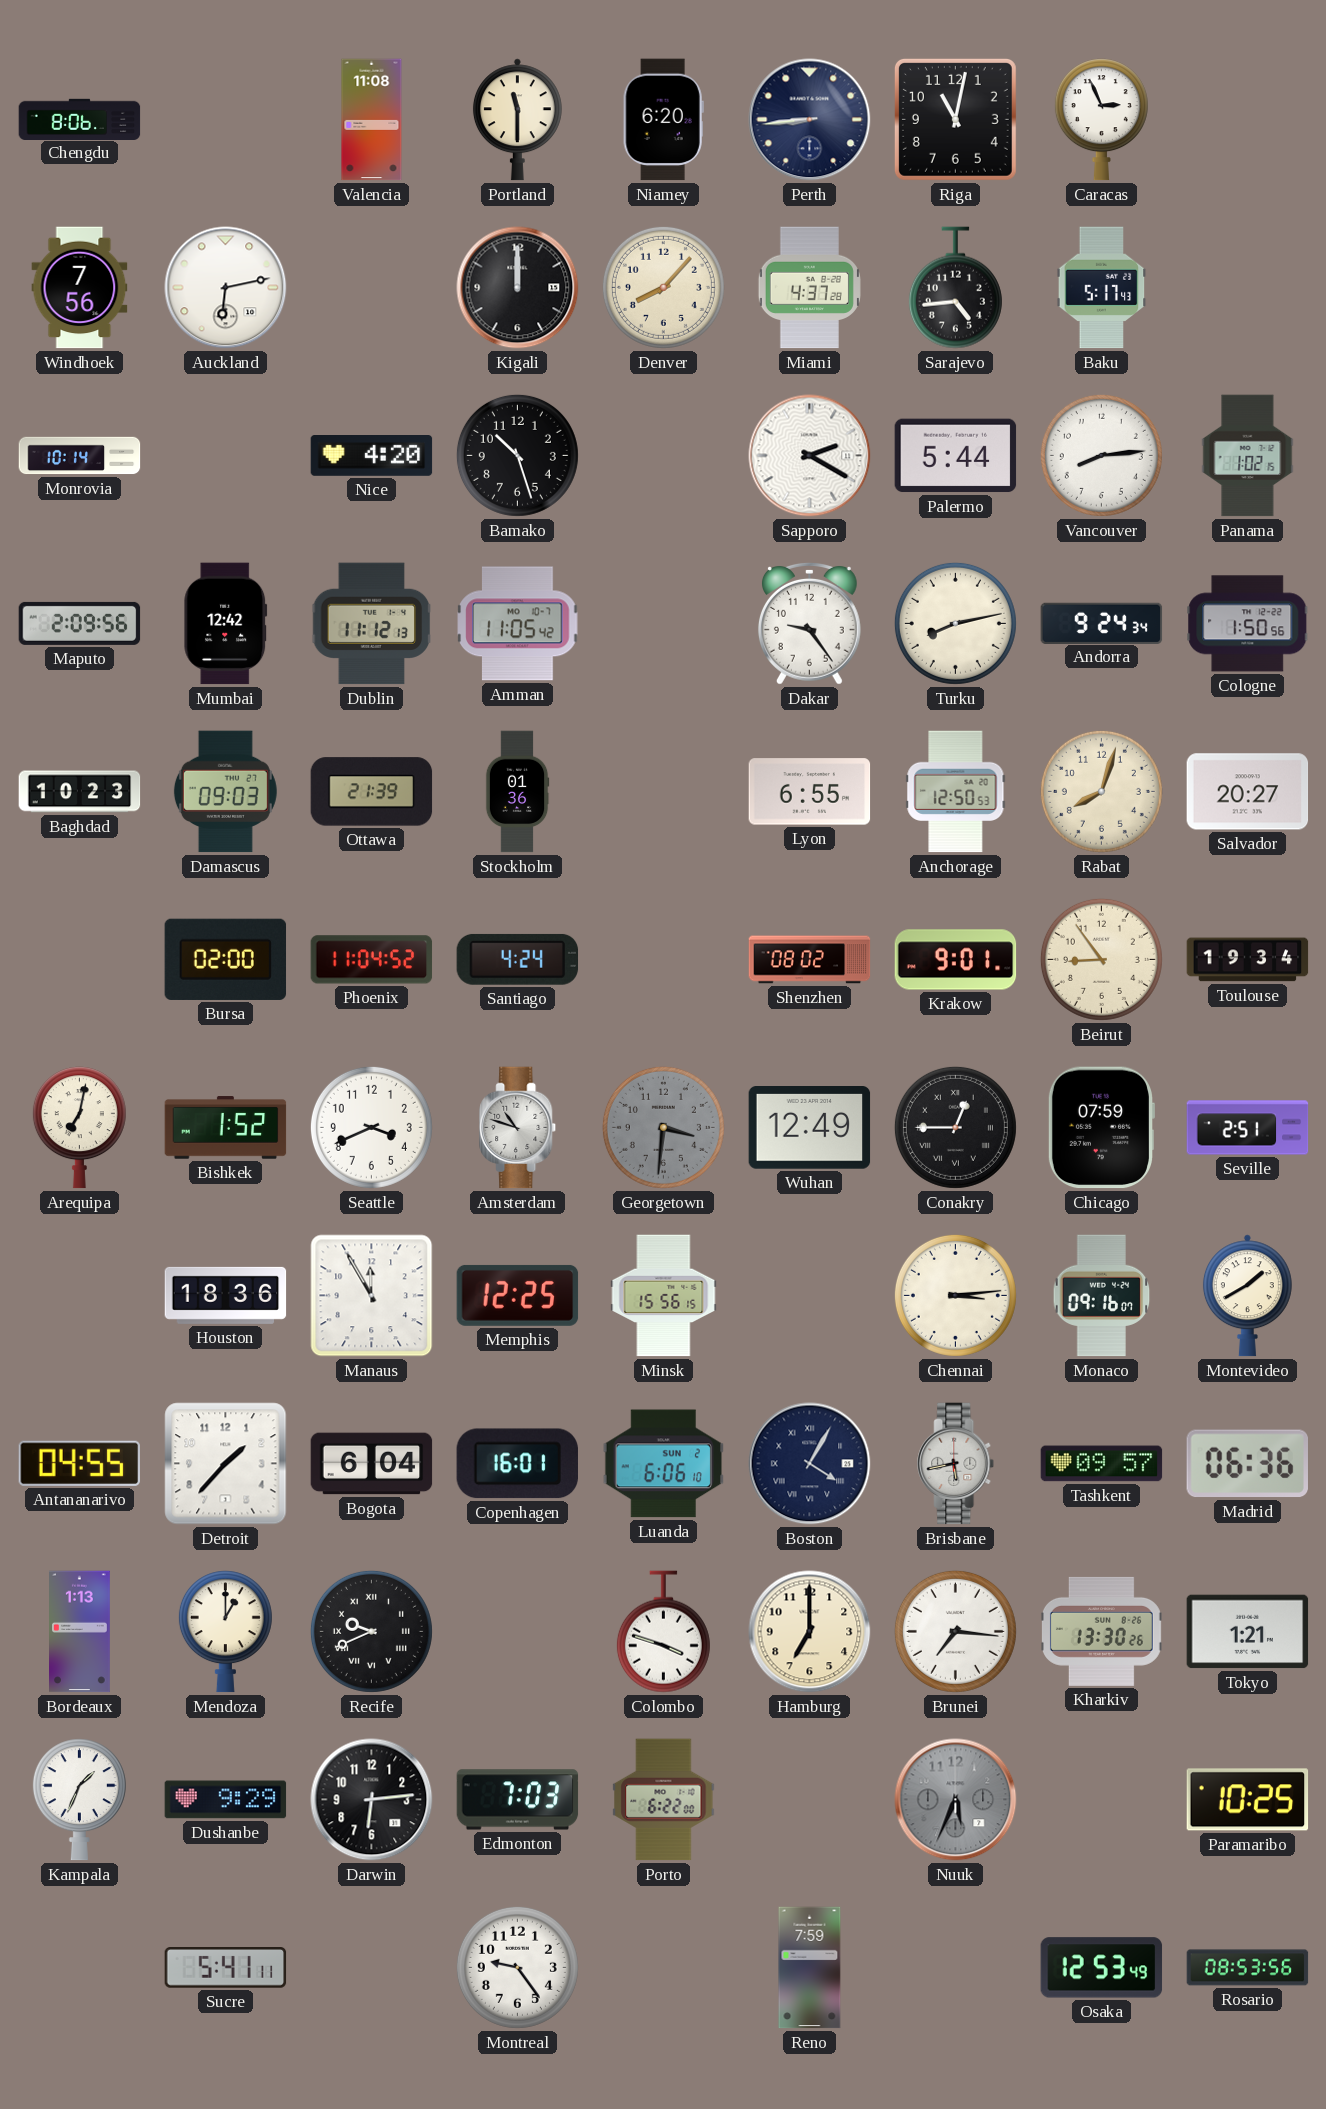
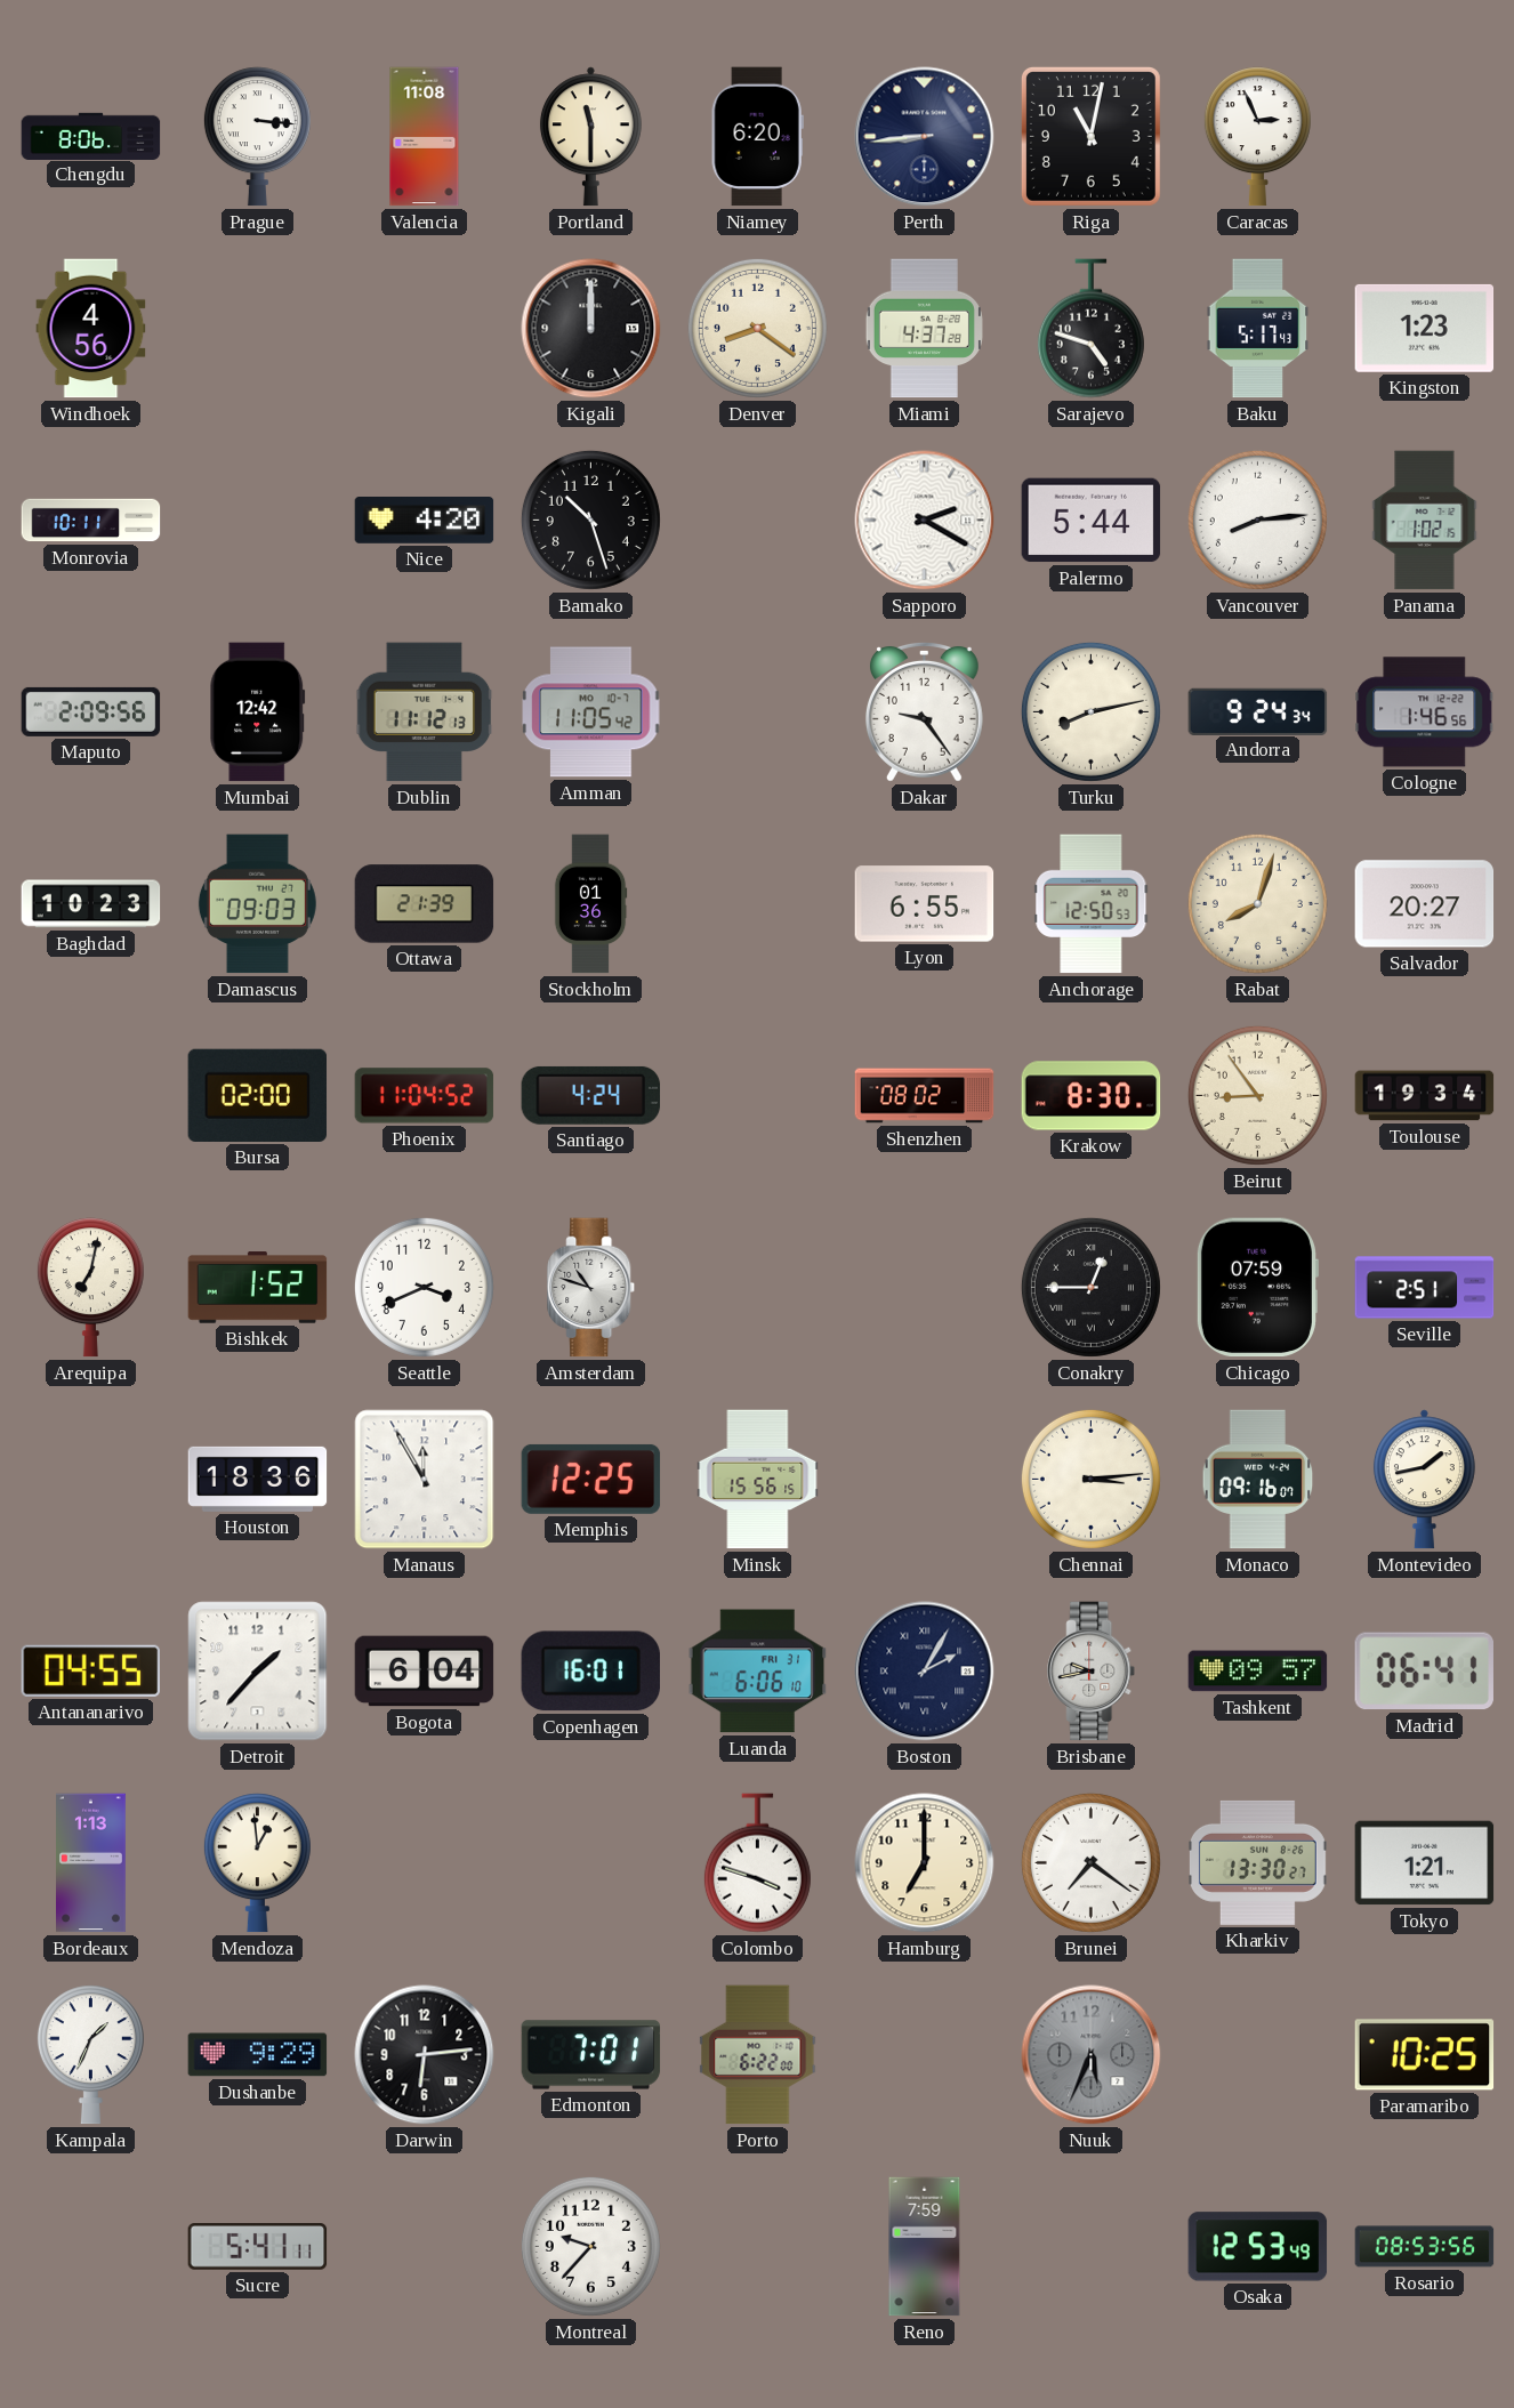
Prague: none -> 3:16
Windhoek: 7:56 -> 4:56
Auckland: 6:13 -> none
Denver: 8:07 -> 8:21
Sarajevo: 4:44 -> 4:48
Kingston: none -> 1:23
Monrovia: 10:14 -> 10:11
Cologne: 1:50 -> 1:46
Krakow: 9:01 -> 8:30
Georgetown: 3:31 -> none
Wuhan: 12:49 -> none
Montevideo: 1:40 -> 1:43
Luanda date: SUN 2 -> FRI 31
Boston: 4:05 -> 2:05
Brisbane: 5:43 -> 9:43
Madrid: 06:36 -> 06:41
Mendoza: 1:00 -> 12:59
Recife: 9:41 -> none
Brunei: 7:16 -> 7:21
Kharkiv: 13:30:26 -> 13:30:27
Edmonton: 7:03 -> 7:01
Montreal: 9:24 -> 9:37
